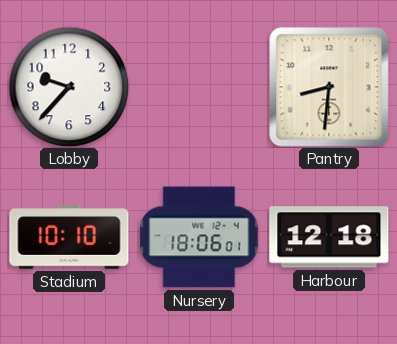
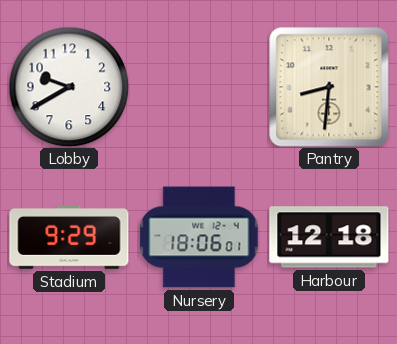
Lobby: 9:37 -> 9:40
Stadium: 10:10 -> 9:29
